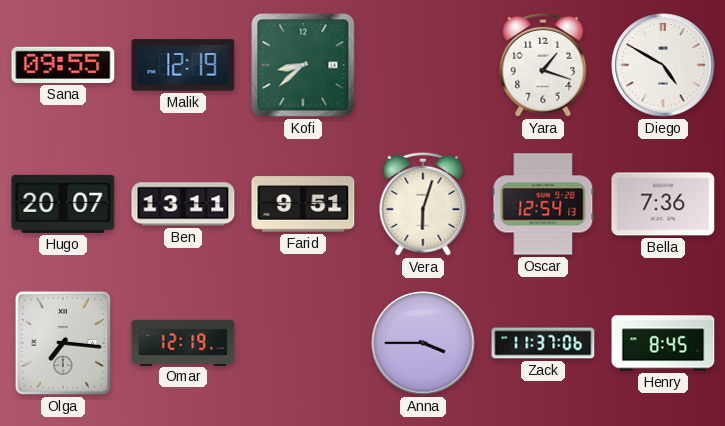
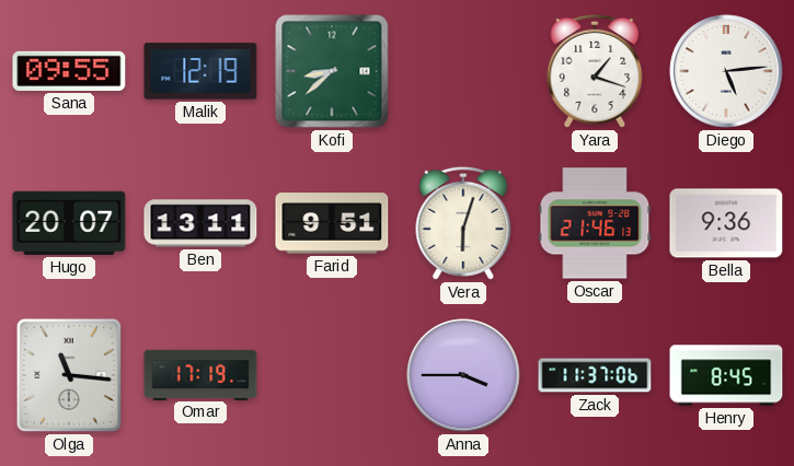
Diego: 4:50 -> 5:14
Oscar: 12:54 -> 21:46
Bella: 7:36 -> 9:36
Olga: 7:16 -> 11:16
Omar: 12:19 -> 17:19
